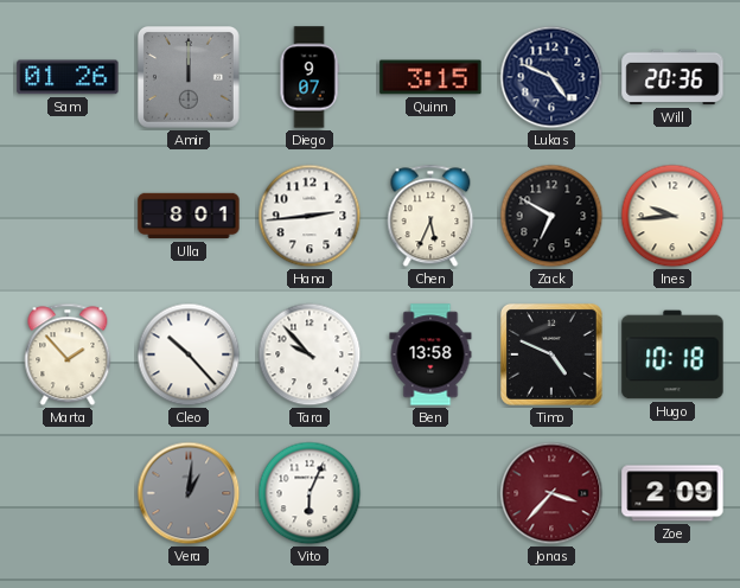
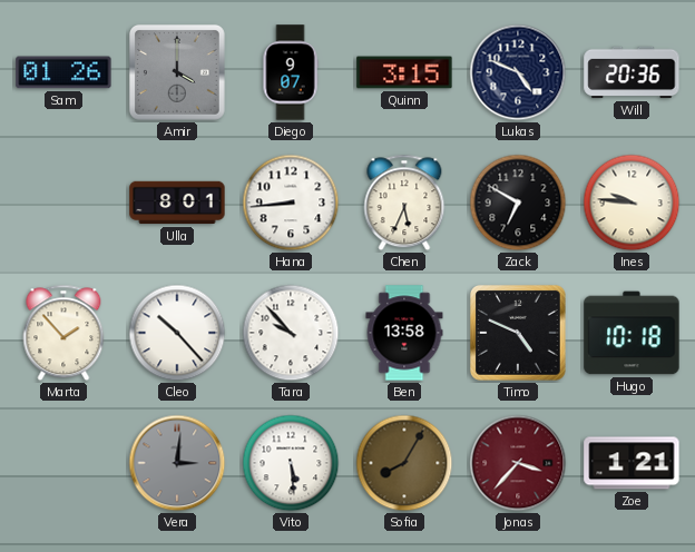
Amir: 12:00 -> 4:00
Hana: 2:44 -> 8:44
Ines: 9:44 -> 9:46
Vera: 1:01 -> 3:01
Vito: 6:04 -> 5:29
Sofia: none -> 8:05
Zoe: 2:09 -> 1:21
